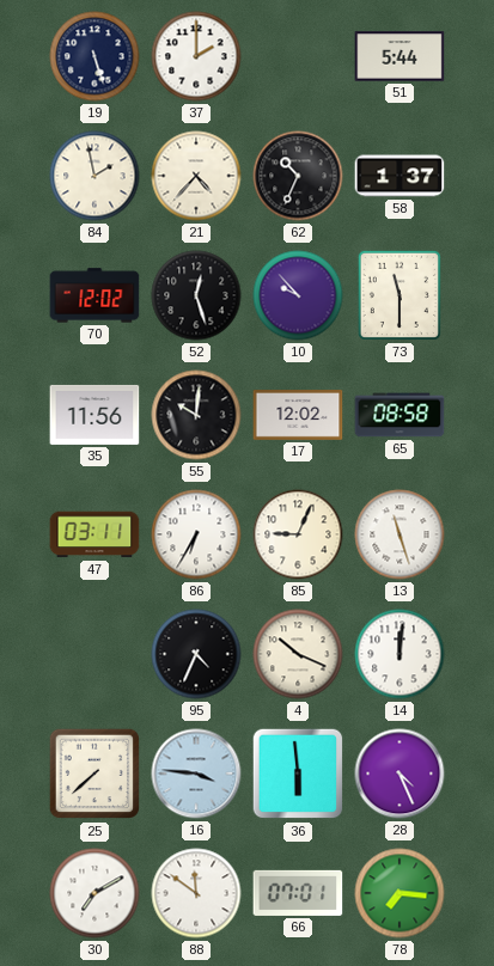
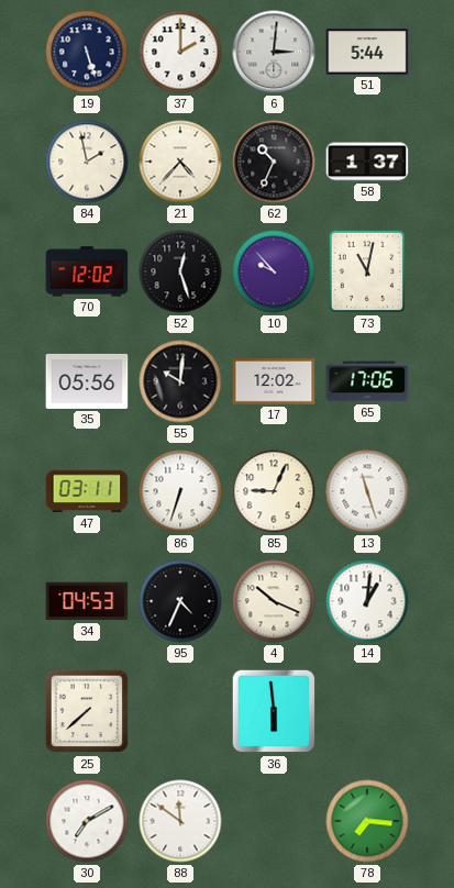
6: none -> 3:01
73: 11:30 -> 11:02
35: 11:56 -> 05:56
65: 08:58 -> 17:06
86: 6:35 -> 6:33
34: none -> 04:53
14: 12:01 -> 1:01
16: 3:46 -> none
28: 4:26 -> none
66: 07:01 -> none
